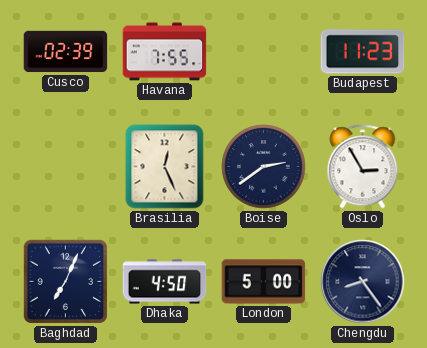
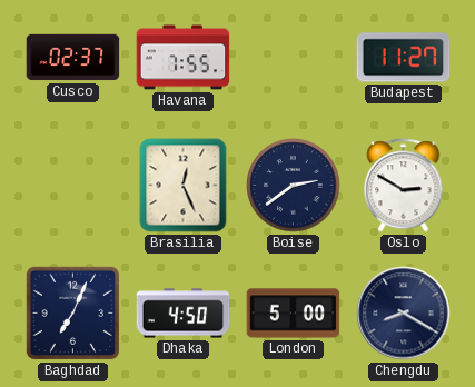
Cusco: 02:39 -> 02:37
Budapest: 11:23 -> 11:27
Oslo: 2:55 -> 2:50
Chengdu: 8:24 -> 8:20
